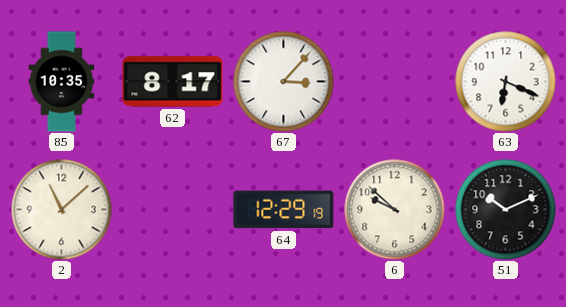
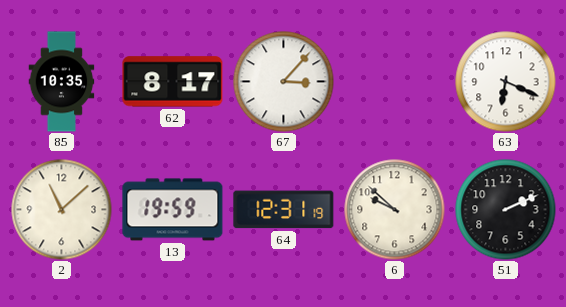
13: none -> 19:59
64: 12:29 -> 12:31
51: 10:11 -> 2:11
